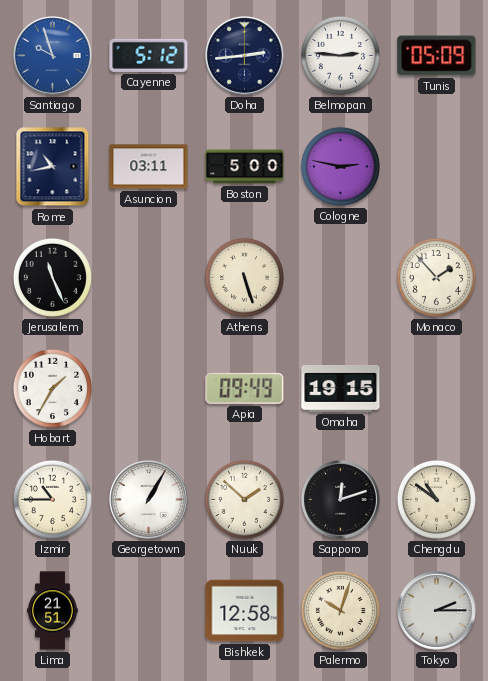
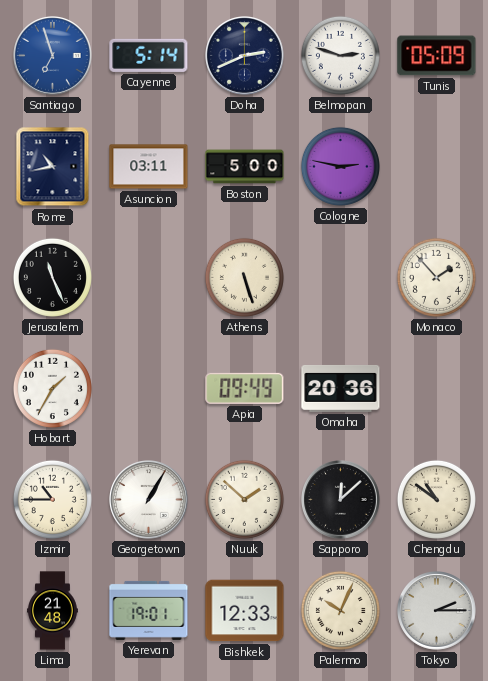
Santiago: 9:57 -> 6:57
Cayenne: 5:12 -> 5:14
Doha: 2:44 -> 2:41
Belmopan: 2:46 -> 2:48
Omaha: 19:15 -> 20:36
Sapporo: 12:12 -> 12:08
Lima: 21:51 -> 21:48
Yerevan: none -> 19:01
Bishkek: 12:58 -> 12:33
Palermo: 10:03 -> 10:04
